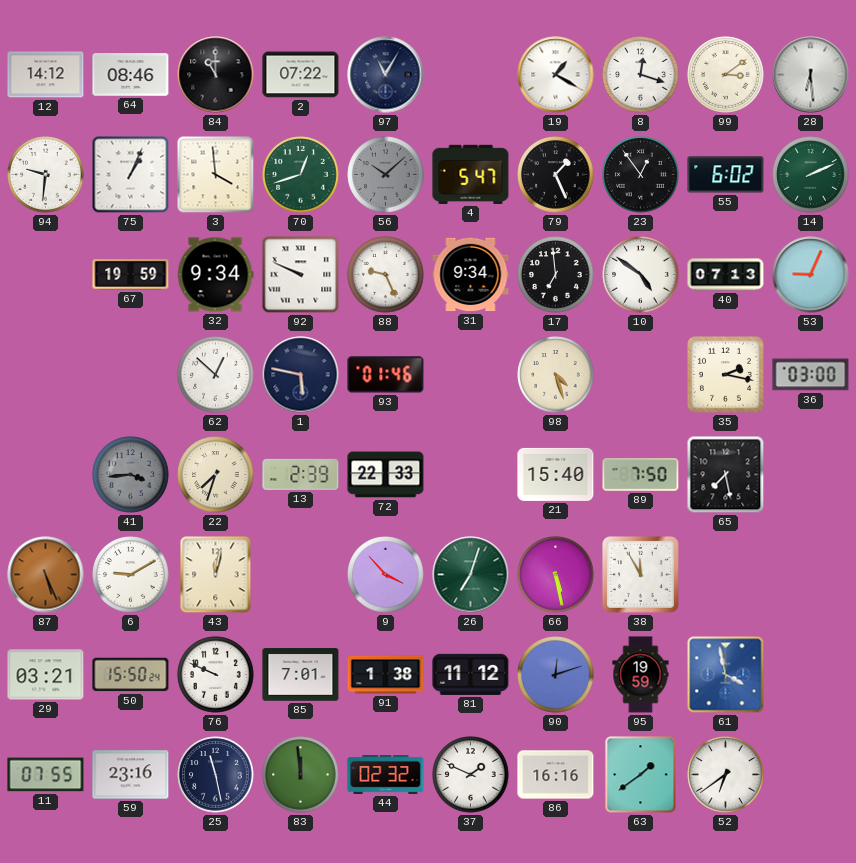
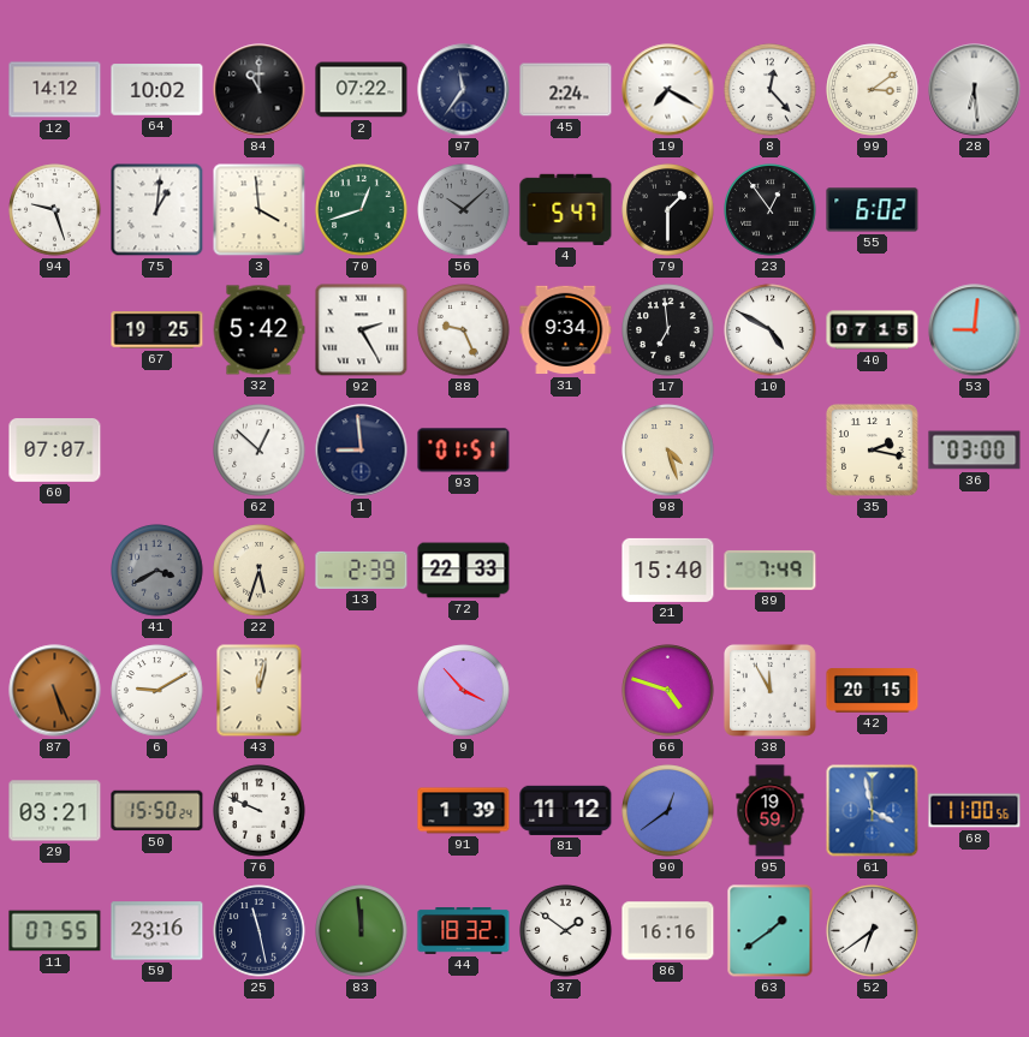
64: 08:46 -> 10:02
97: 11:05 -> 11:36
45: none -> 2:24
19: 1:20 -> 7:20
8: 12:18 -> 12:23
94: 9:31 -> 9:27
75: 1:04 -> 1:01
79: 1:26 -> 1:30
14: 2:11 -> none
67: 19:59 -> 19:25
32: 9:34 -> 5:42
92: 9:49 -> 2:25
10: 4:51 -> 4:50
40: 07:13 -> 07:15
53: 9:04 -> 9:01
60: none -> 07:07
1: 5:47 -> 8:59
93: 01:46 -> 01:51
41: 3:44 -> 3:40
22: 7:33 -> 5:33
89: 7:50 -> 7:49
65: 7:28 -> none
26: 7:03 -> none
66: 5:28 -> 4:48
42: none -> 20:15
85: 7:01 -> none
91: 1:38 -> 1:39
90: 12:12 -> 12:39
68: none -> 11:00
44: 02:32 -> 18:32
37: 1:49 -> 1:51
